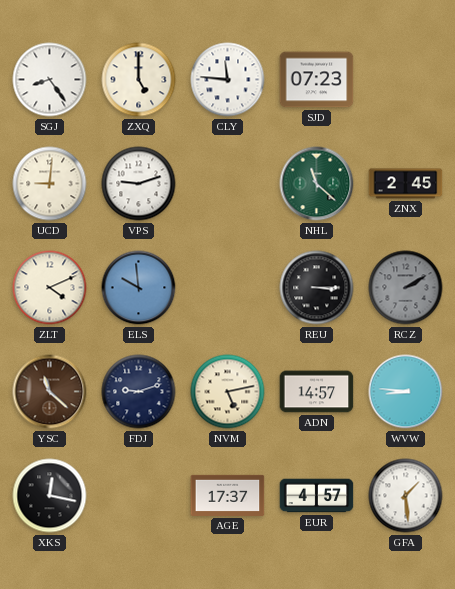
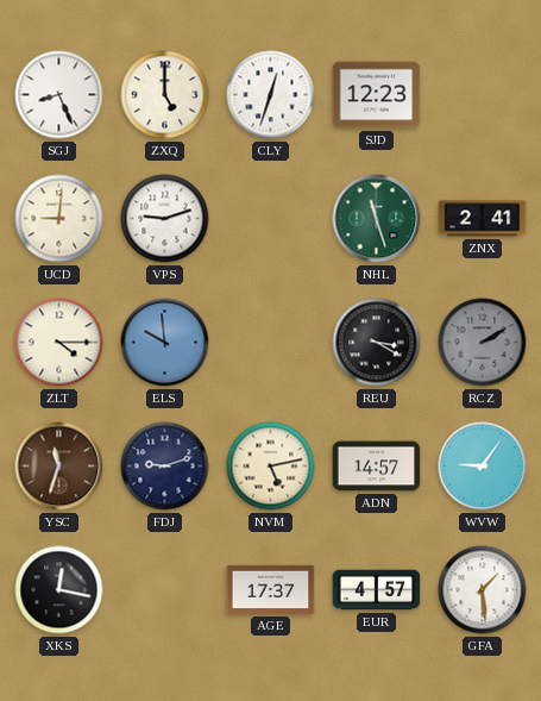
SGJ: 8:24 -> 8:26
CLY: 11:46 -> 12:33
SJD: 07:23 -> 12:23
NHL: 11:22 -> 11:27
ZNX: 2:45 -> 2:41
ZLT: 4:11 -> 4:15
REU: 3:15 -> 3:20
YSC: 11:22 -> 11:33
WVW: 8:46 -> 9:06
